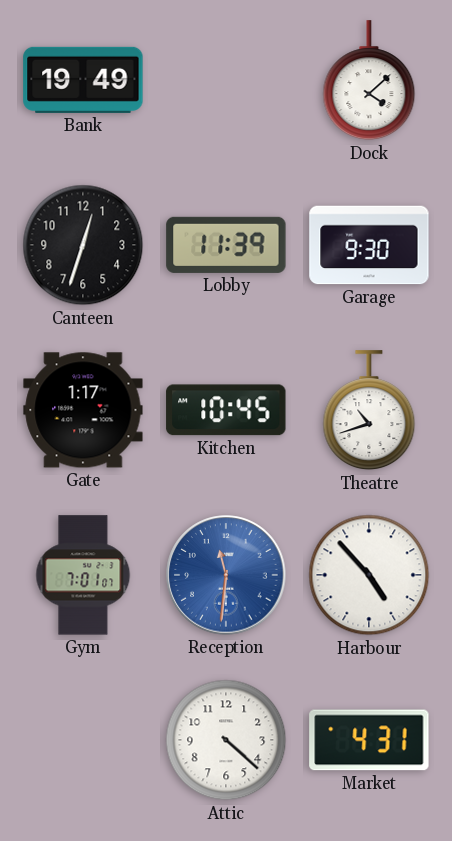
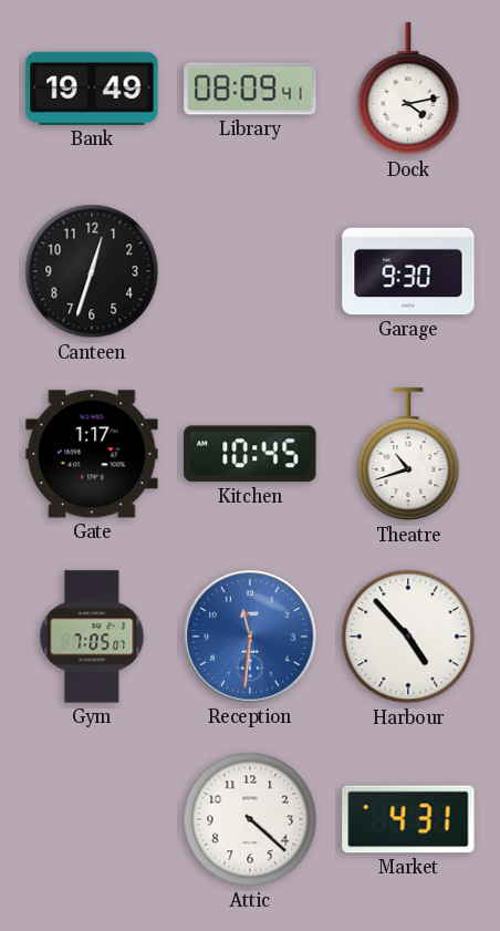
Library: none -> 08:09
Dock: 4:08 -> 4:13
Lobby: 11:39 -> none
Gym: 7:01 -> 7:05
